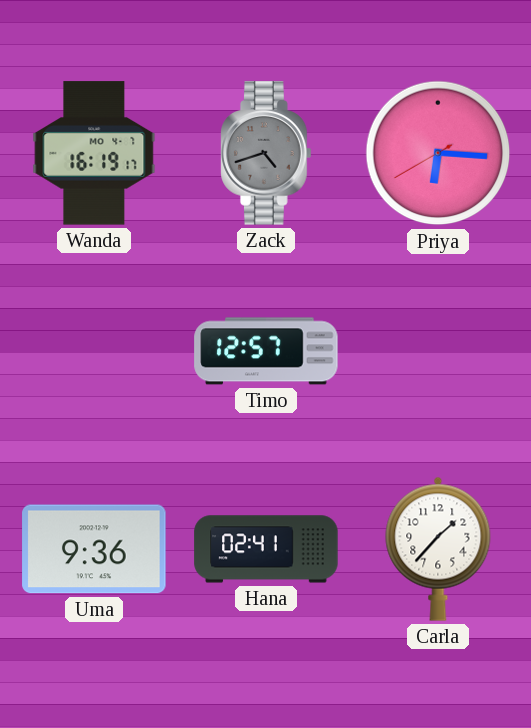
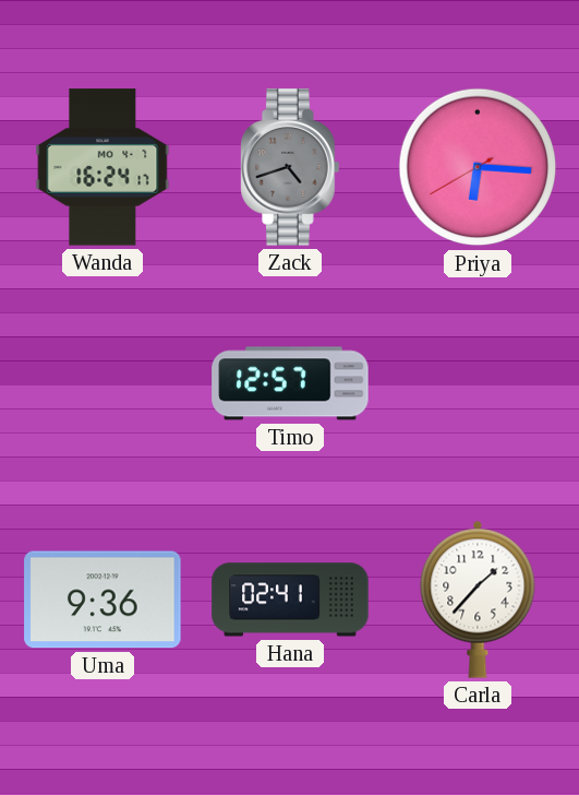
Wanda: 16:19 -> 16:24
